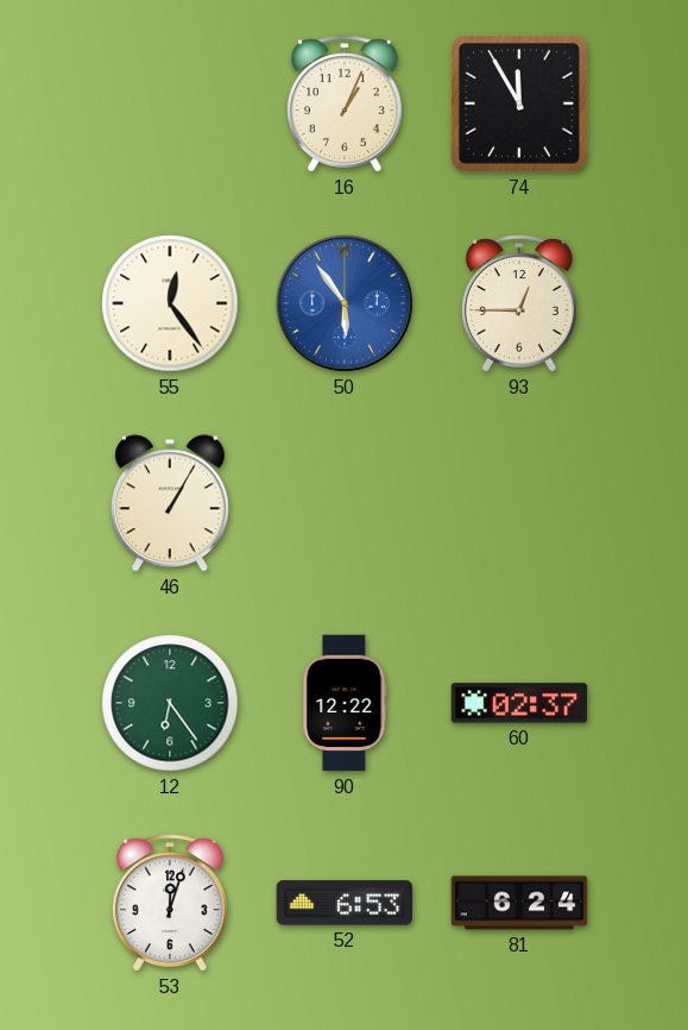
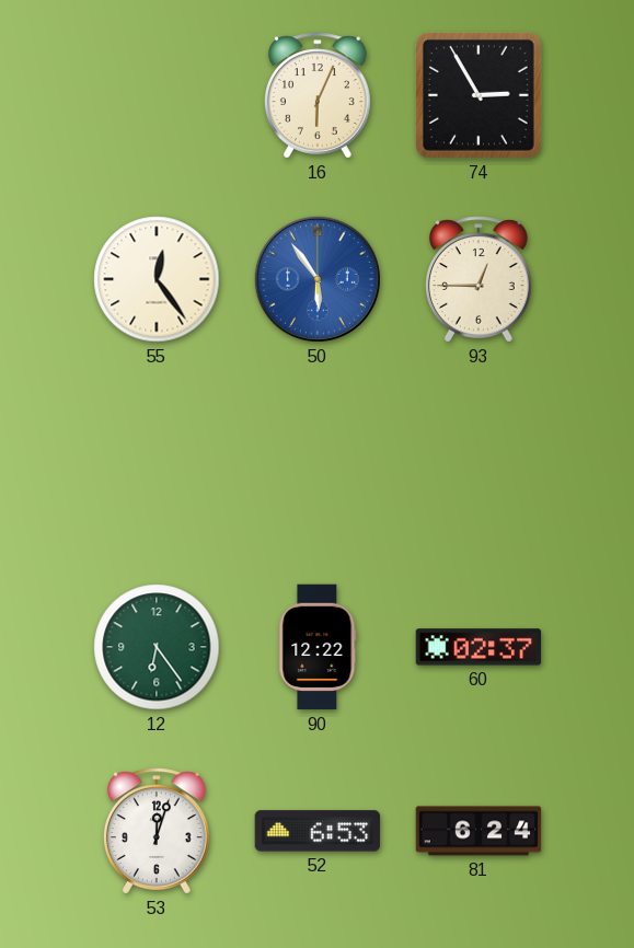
16: 1:04 -> 6:04
74: 11:55 -> 2:55
46: 1:05 -> none
